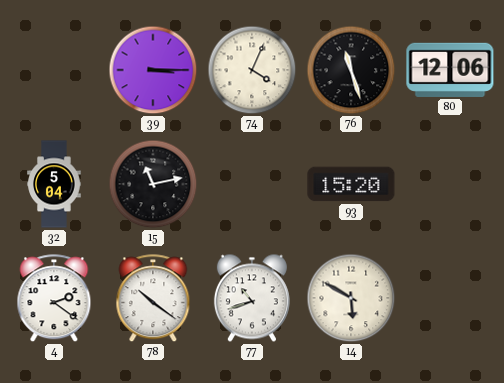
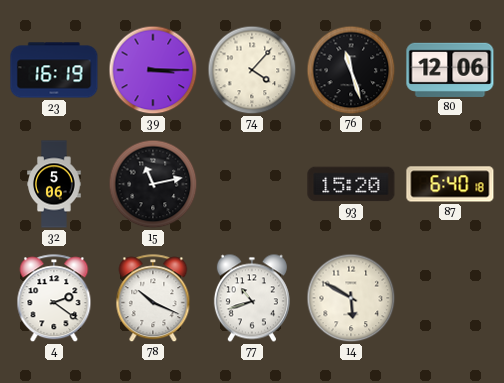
23: none -> 16:19
74: 4:04 -> 4:07
32: 5:04 -> 5:06
87: none -> 6:40
78: 10:21 -> 10:19
